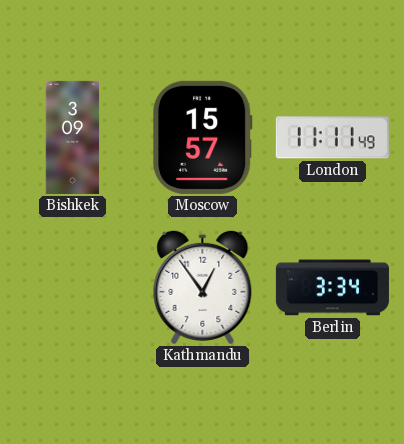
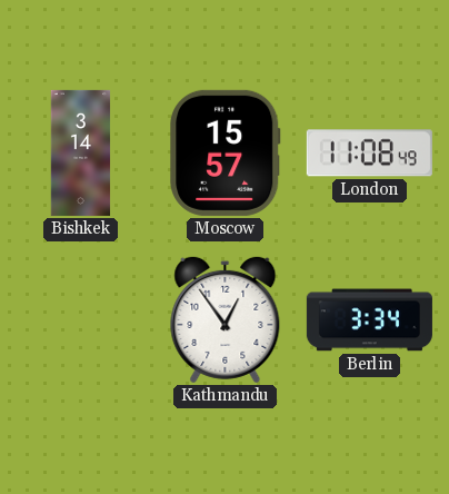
Bishkek: 3:09 -> 3:14
London: 11:11 -> 11:08
